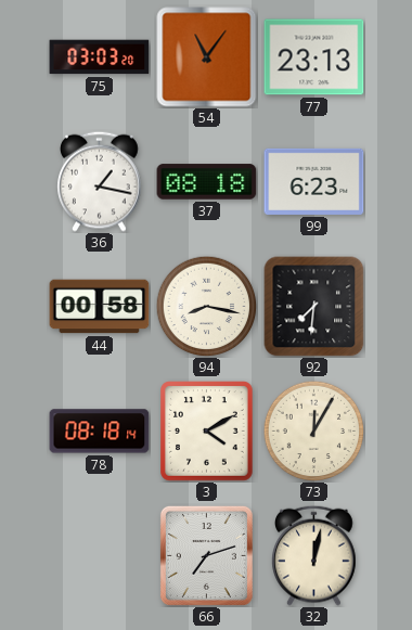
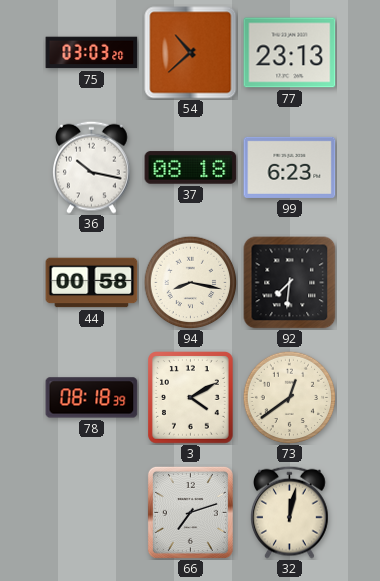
54: 11:06 -> 10:38
36: 1:17 -> 10:17
78: 08:18:14 -> 08:18:39
73: 12:05 -> 12:39
